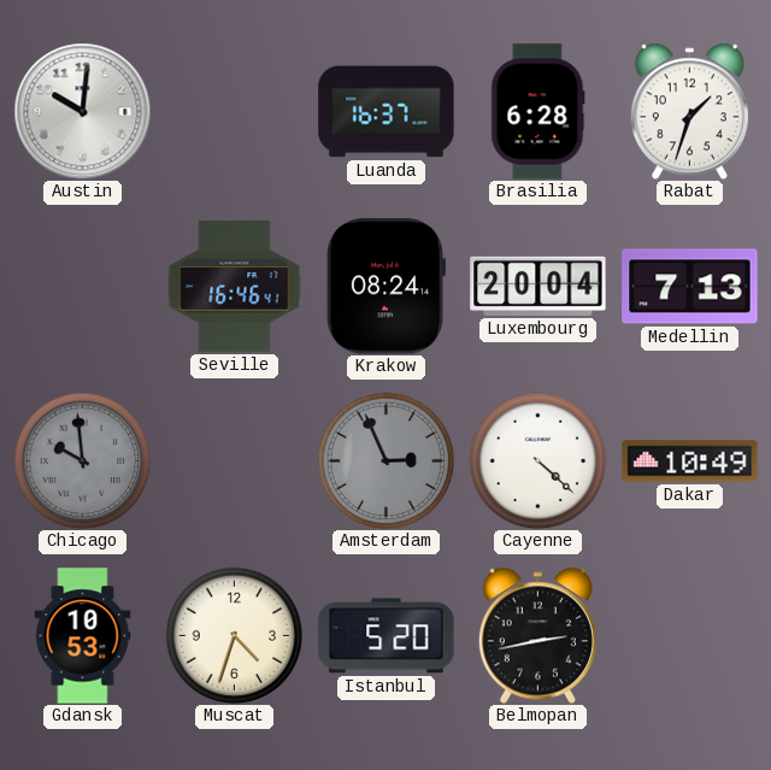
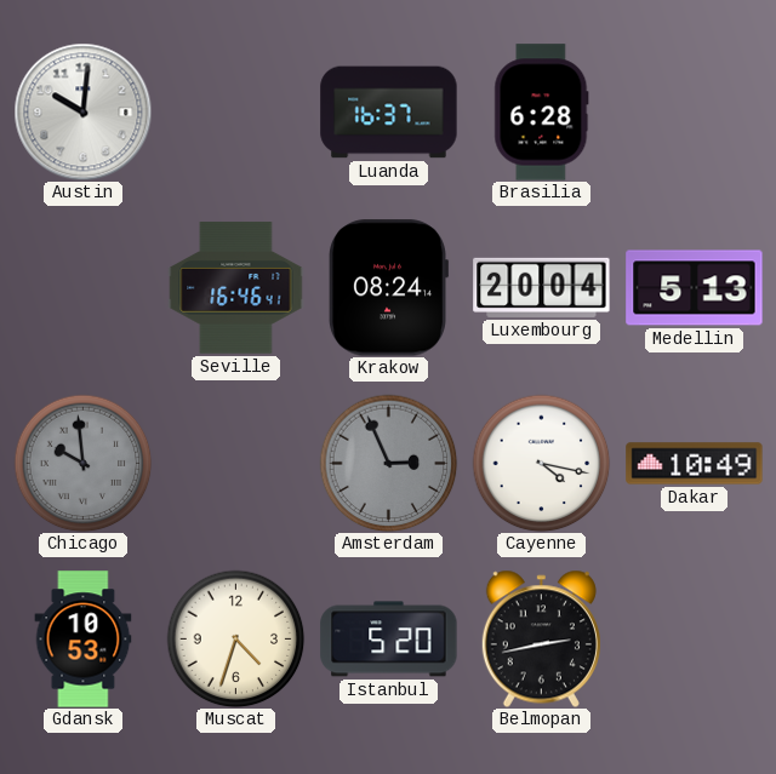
Rabat: 1:33 -> none
Medellin: 7:13 -> 5:13
Cayenne: 4:22 -> 4:17
